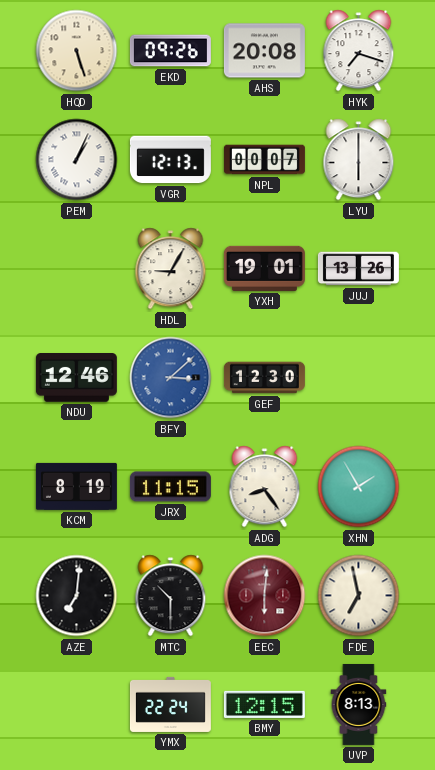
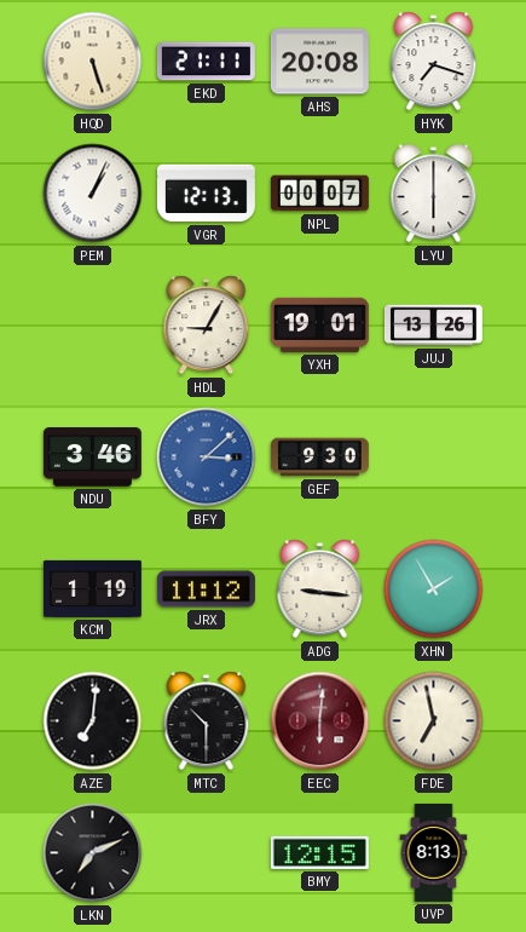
EKD: 09:26 -> 21:11
NDU: 12:46 -> 3:46
GEF: 12:30 -> 9:30
KCM: 8:19 -> 1:19
JRX: 11:15 -> 11:12
ADG: 8:24 -> 9:16
LKN: none -> 7:11
YMX: 22:24 -> none
